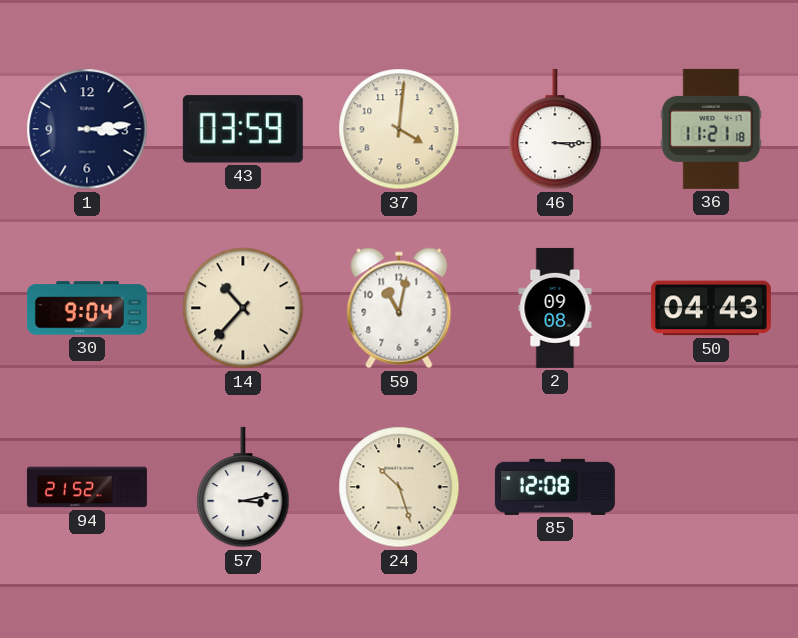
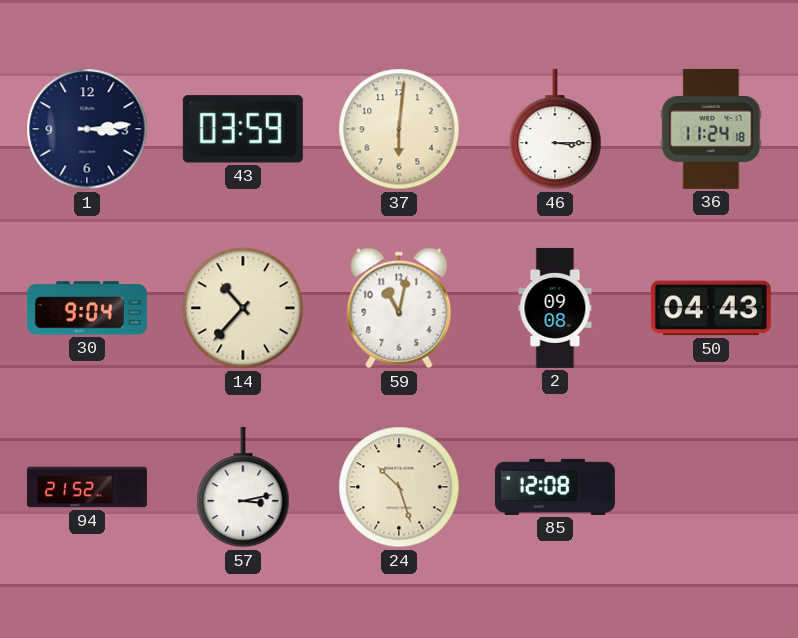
37: 4:01 -> 6:01
36: 11:21 -> 11:24
